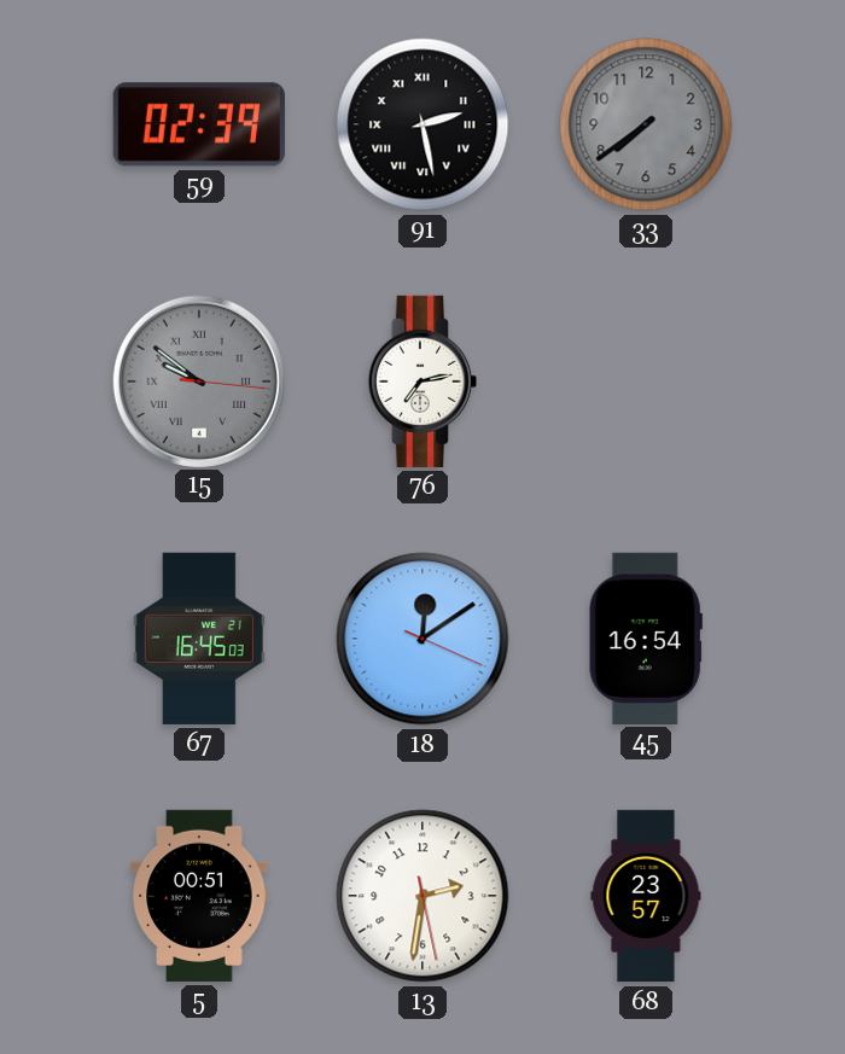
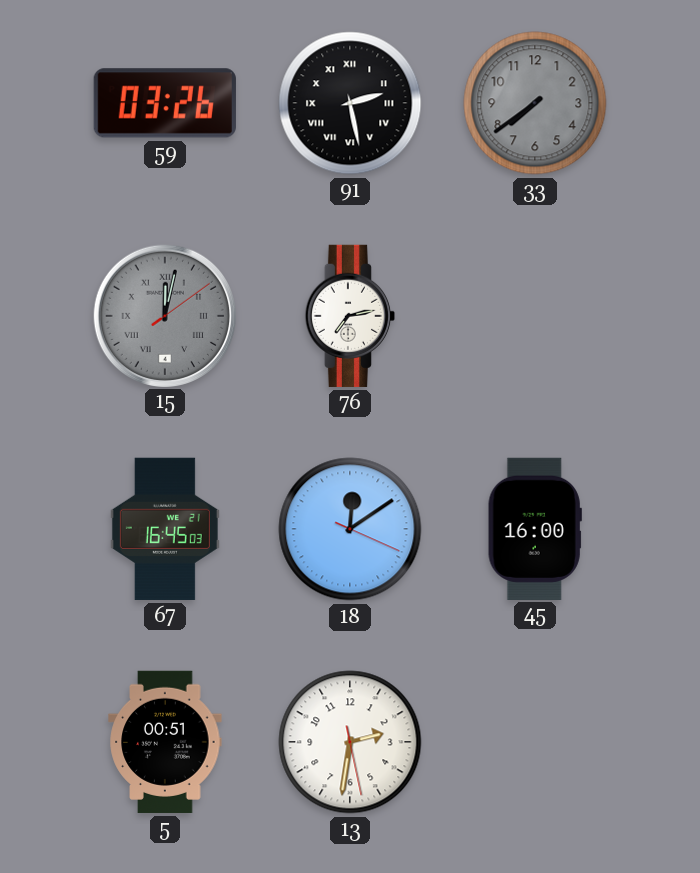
59: 02:39 -> 03:26
15: 9:51 -> 12:02
45: 16:54 -> 16:00
68: 23:57 -> none
